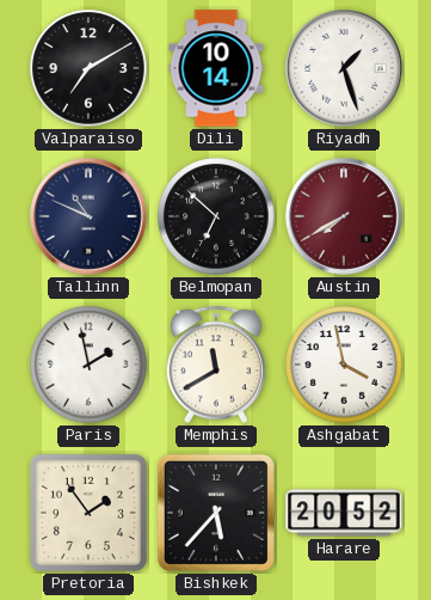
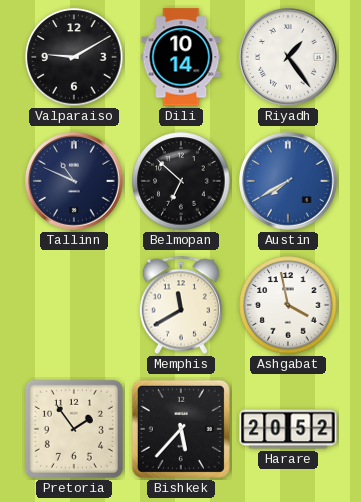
Valparaiso: 7:10 -> 9:10
Riyadh: 1:27 -> 1:24
Austin dial: burgundy -> blue
Paris: 1:58 -> none
